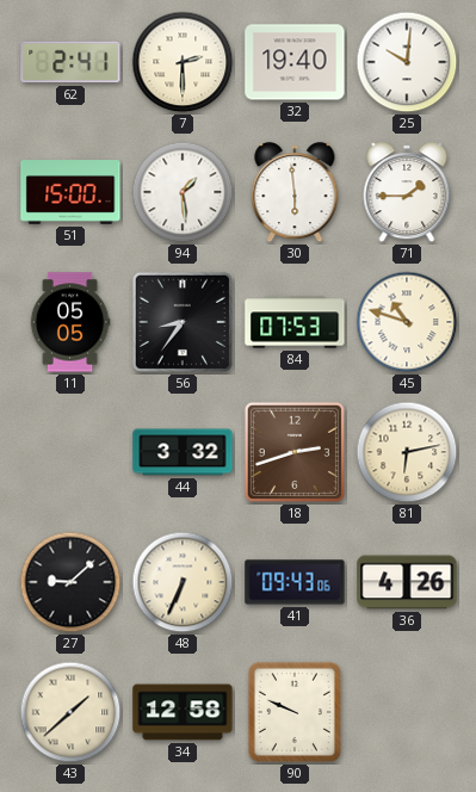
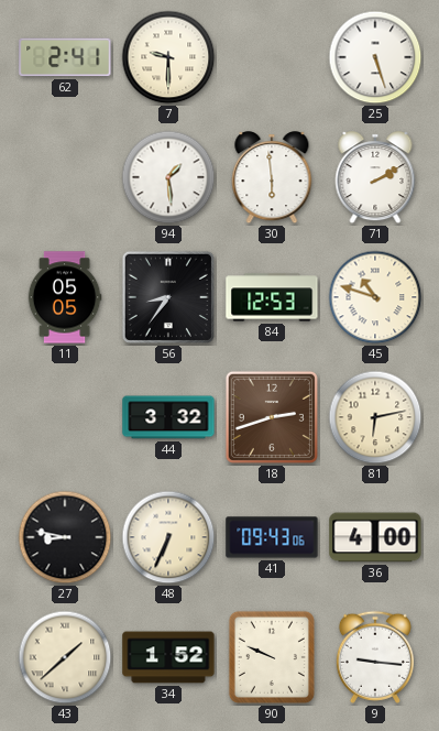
7: 2:30 -> 9:30
32: 19:40 -> none
25: 10:01 -> 5:27
51: 15:00 -> none
71: 1:45 -> 2:10
84: 07:53 -> 12:53
27: 9:08 -> 8:47
36: 4:26 -> 4:00
34: 12:58 -> 1:52
9: none -> 9:16
